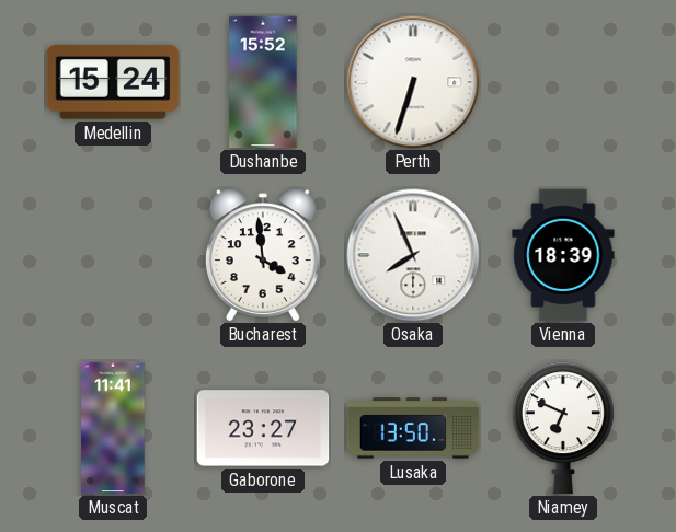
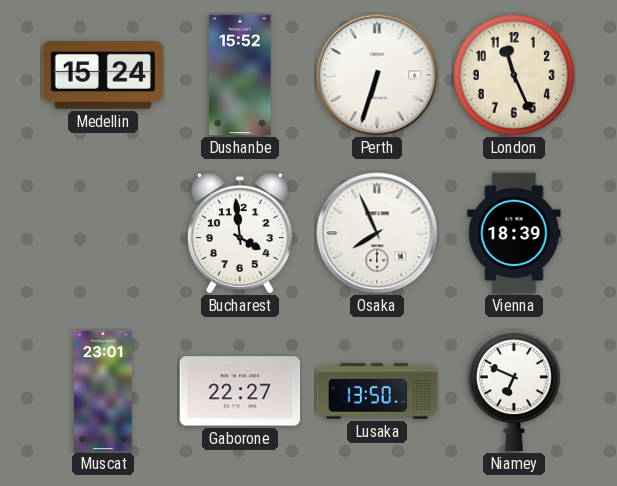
London: none -> 11:26
Muscat: 11:41 -> 23:01
Gaborone: 23:27 -> 22:27
